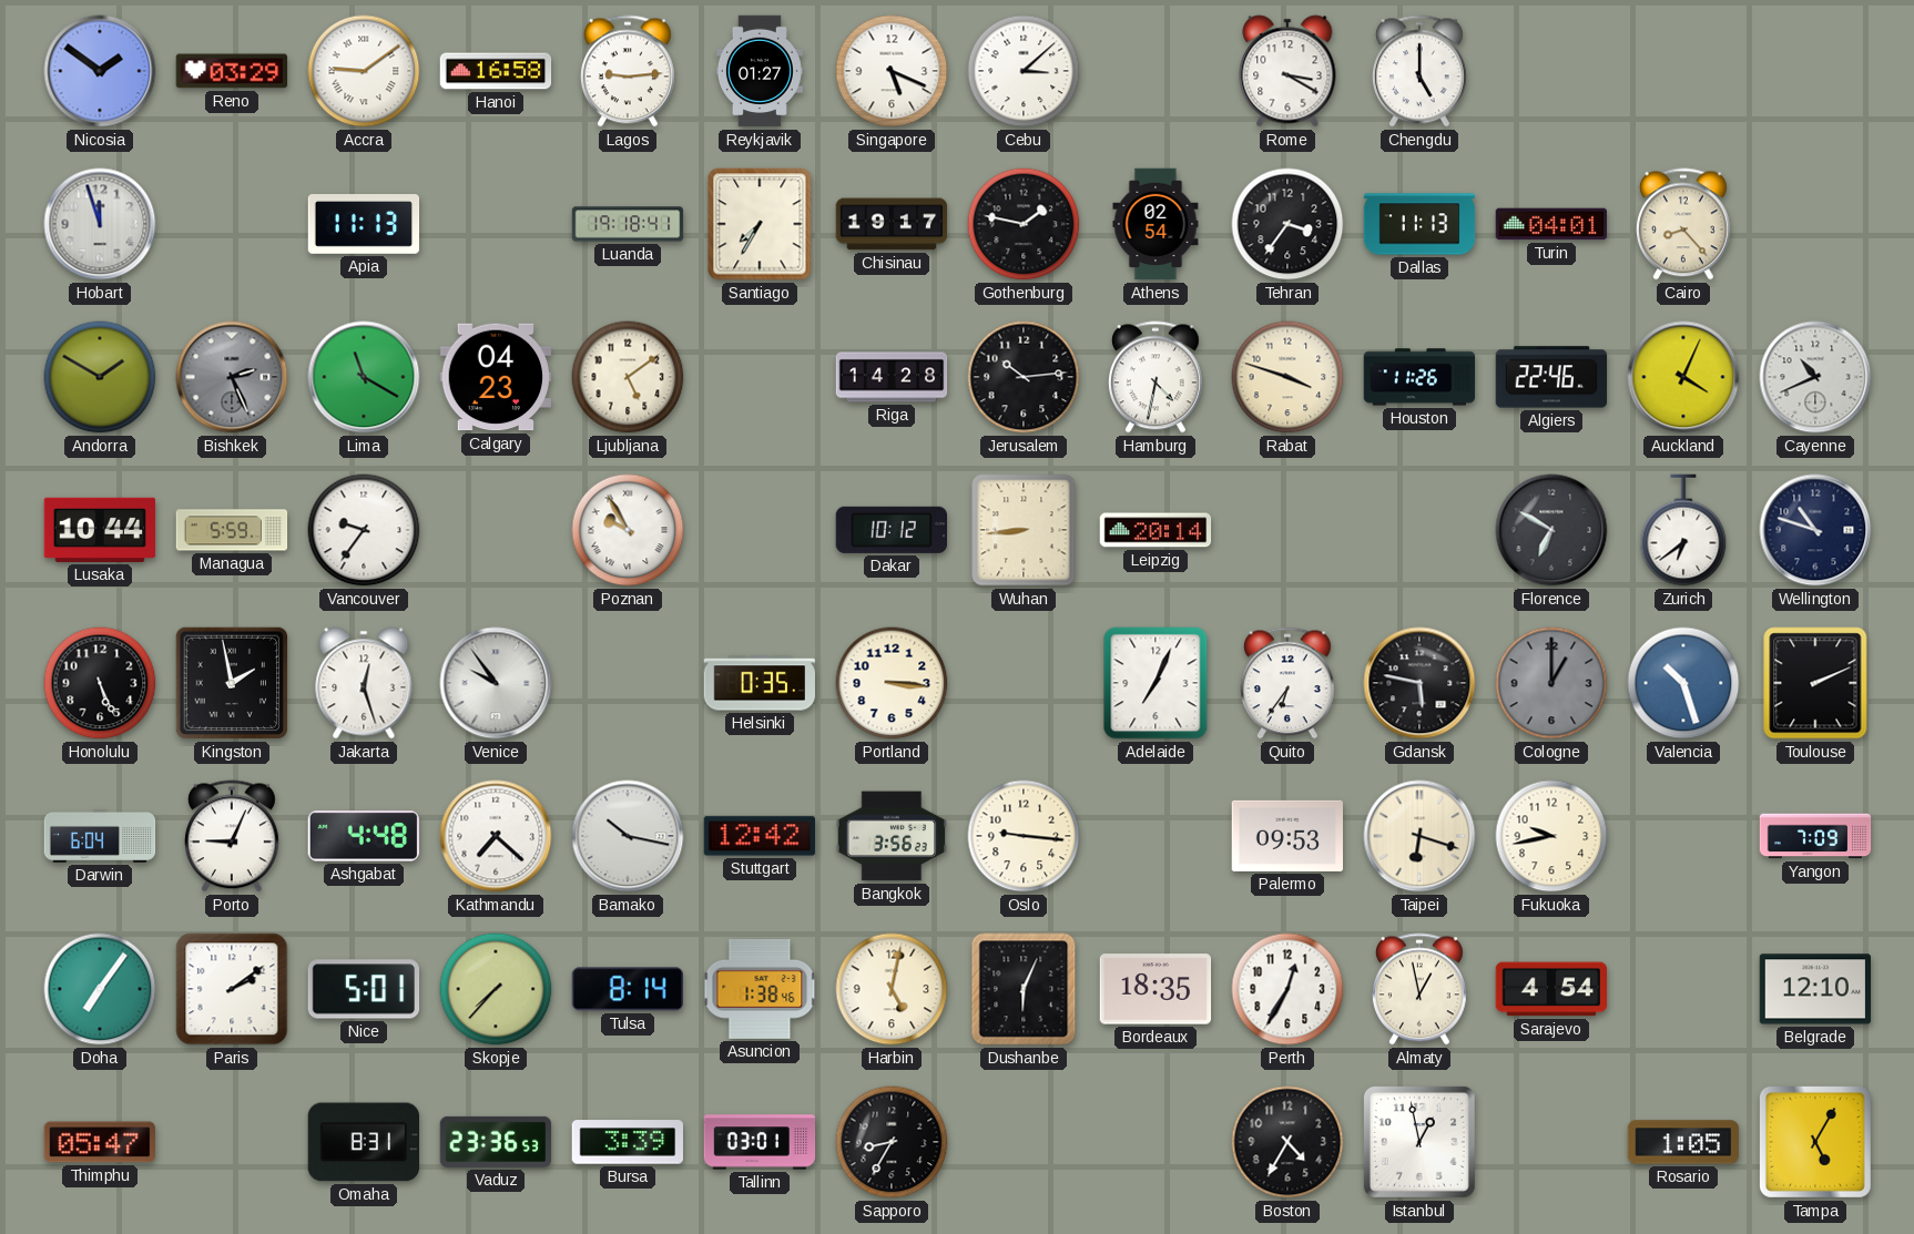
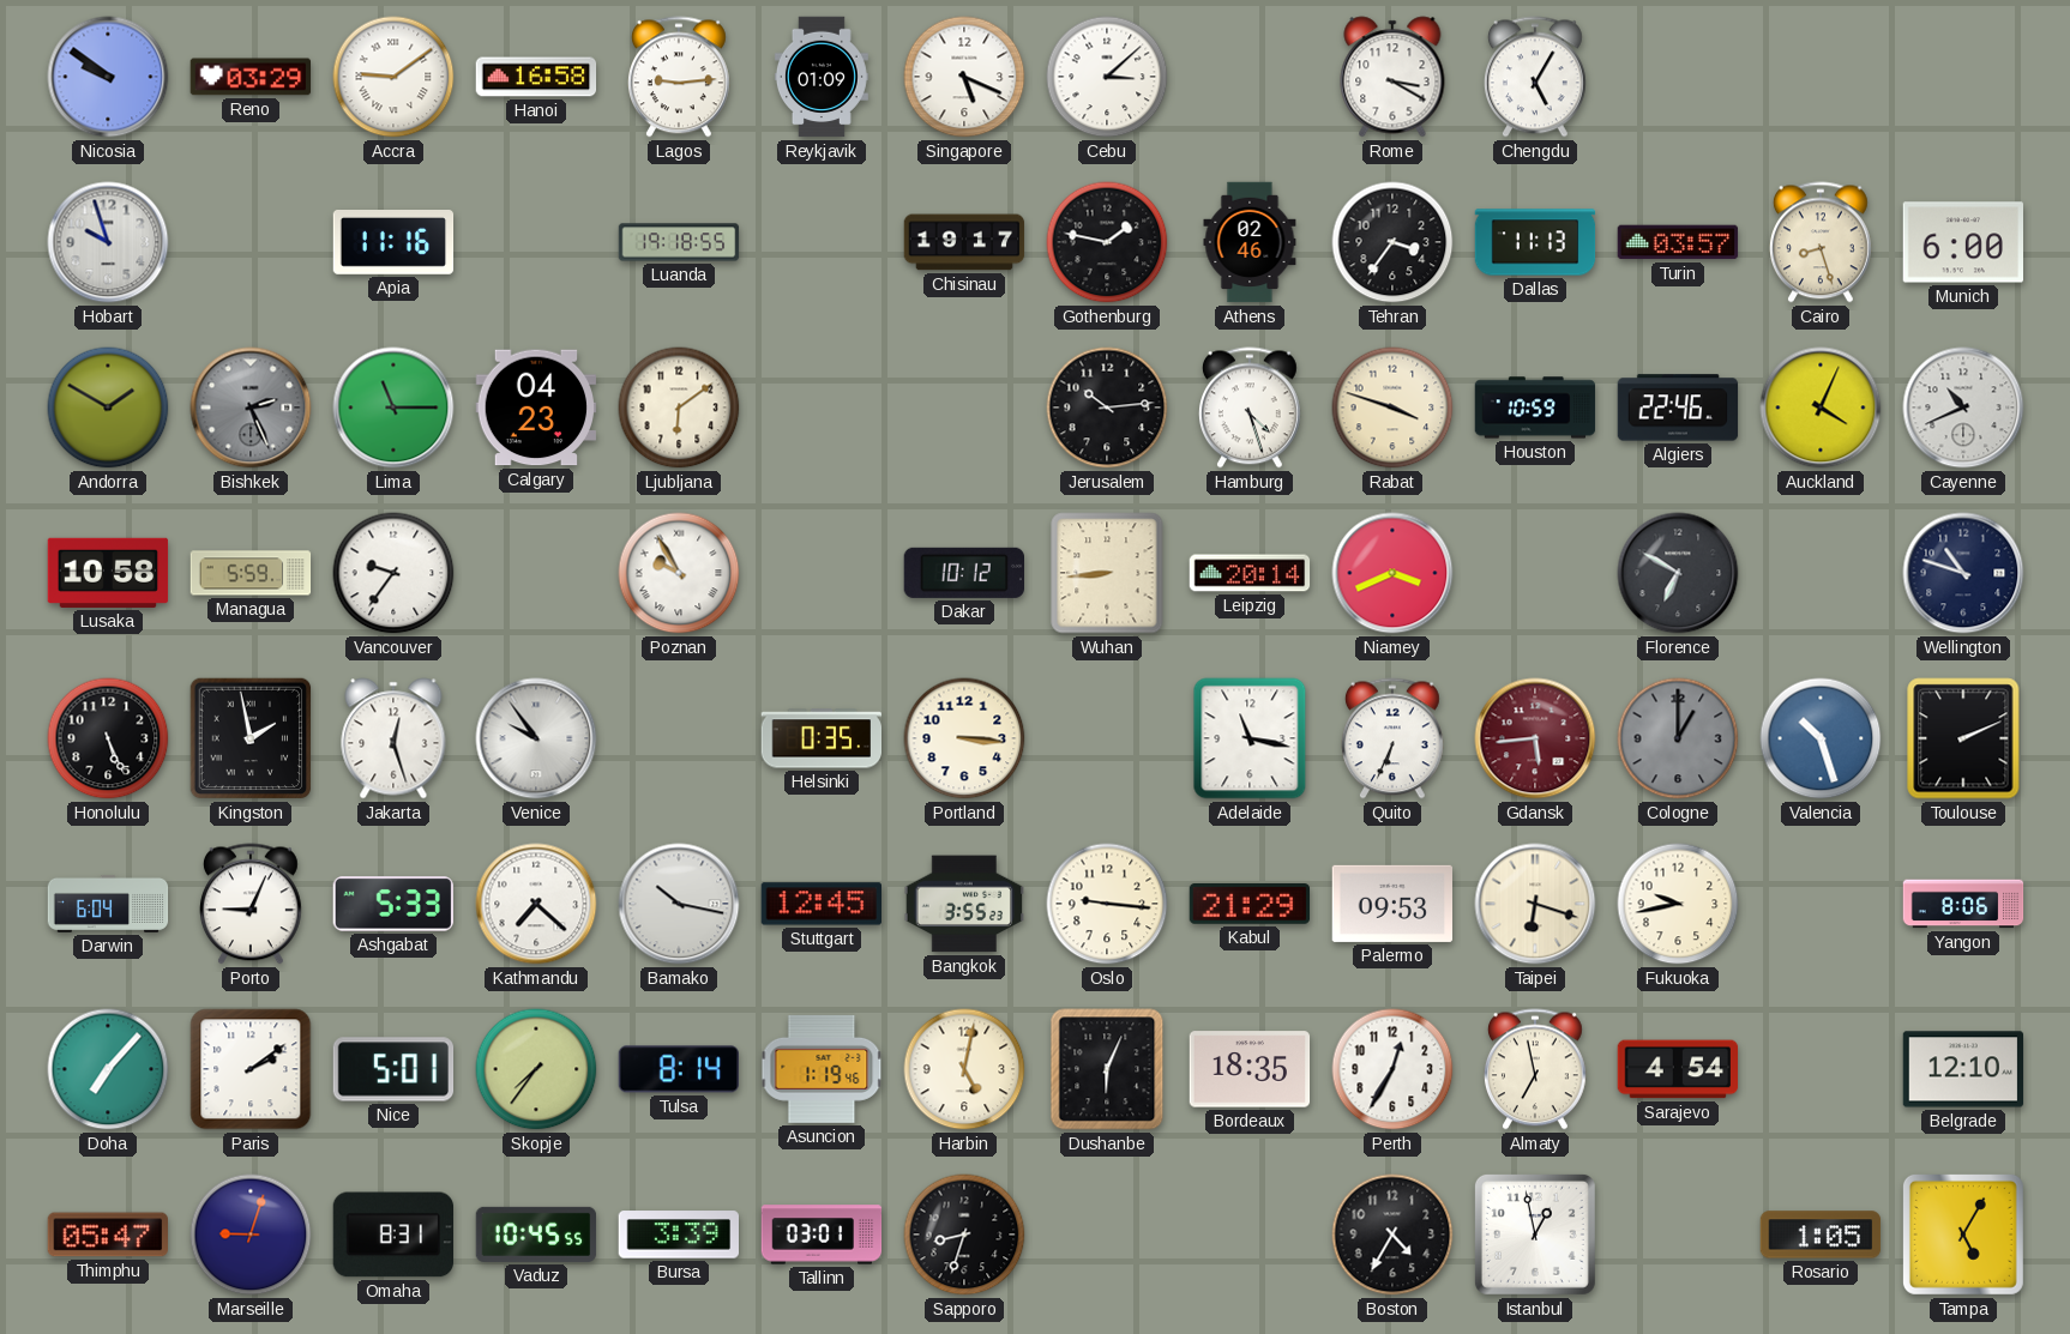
Nicosia: 1:51 -> 9:51
Reykjavik: 01:27 -> 01:09
Chengdu: 5:00 -> 5:05
Hobart: 11:57 -> 9:57
Apia: 11:13 -> 11:16
Luanda: 19:18:41 -> 19:18:55
Santiago: 7:35 -> none
Athens: 02:54 -> 02:46
Turin: 04:01 -> 03:57
Cairo: 8:23 -> 8:27
Munich: none -> 6:00
Lima: 11:20 -> 11:15
Ljubljana: 5:09 -> 6:09
Riga: 14:28 -> none
Hamburg: 4:32 -> 4:27
Houston: 11:26 -> 10:59
Lusaka: 10:44 -> 10:58
Niamey: none -> 3:41
Zurich: 6:39 -> none
Adelaide: 7:04 -> 11:17
Quito: 6:36 -> 6:34
Gdansk: 5:47 -> 5:44
Gdansk dial: black -> burgundy
Ashgabat: 4:48 -> 5:33
Stuttgart: 12:42 -> 12:45
Bangkok: 3:56 -> 3:55
Kabul: none -> 21:29
Yangon: 7:09 -> 8:06
Doha: 7:06 -> 7:07
Skopje: 7:37 -> 7:36
Asuncion: 1:38 -> 1:19
Almaty: 12:58 -> 6:58
Marseille: none -> 9:03
Vaduz: 23:36 -> 10:45
Sapporo: 8:35 -> 8:33
